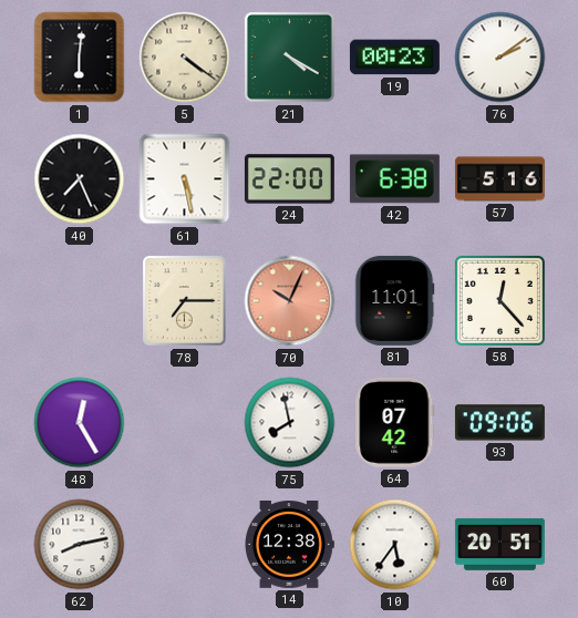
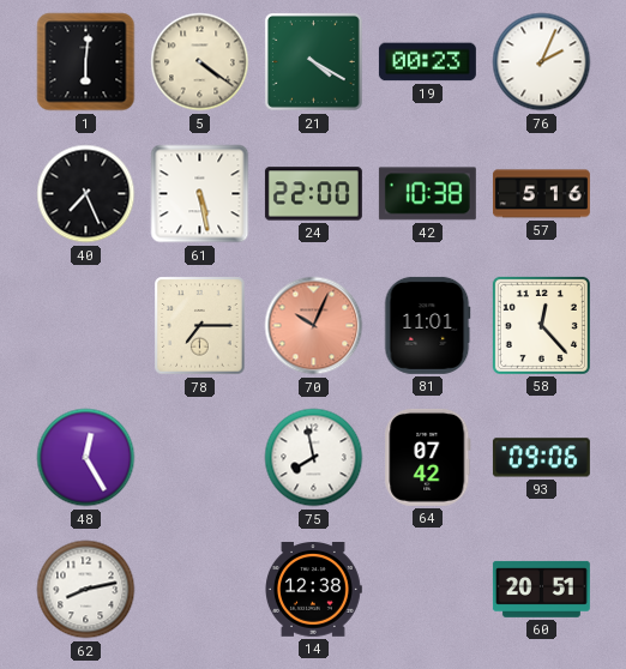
76: 2:09 -> 2:04
42: 6:38 -> 10:38
10: 5:36 -> none
